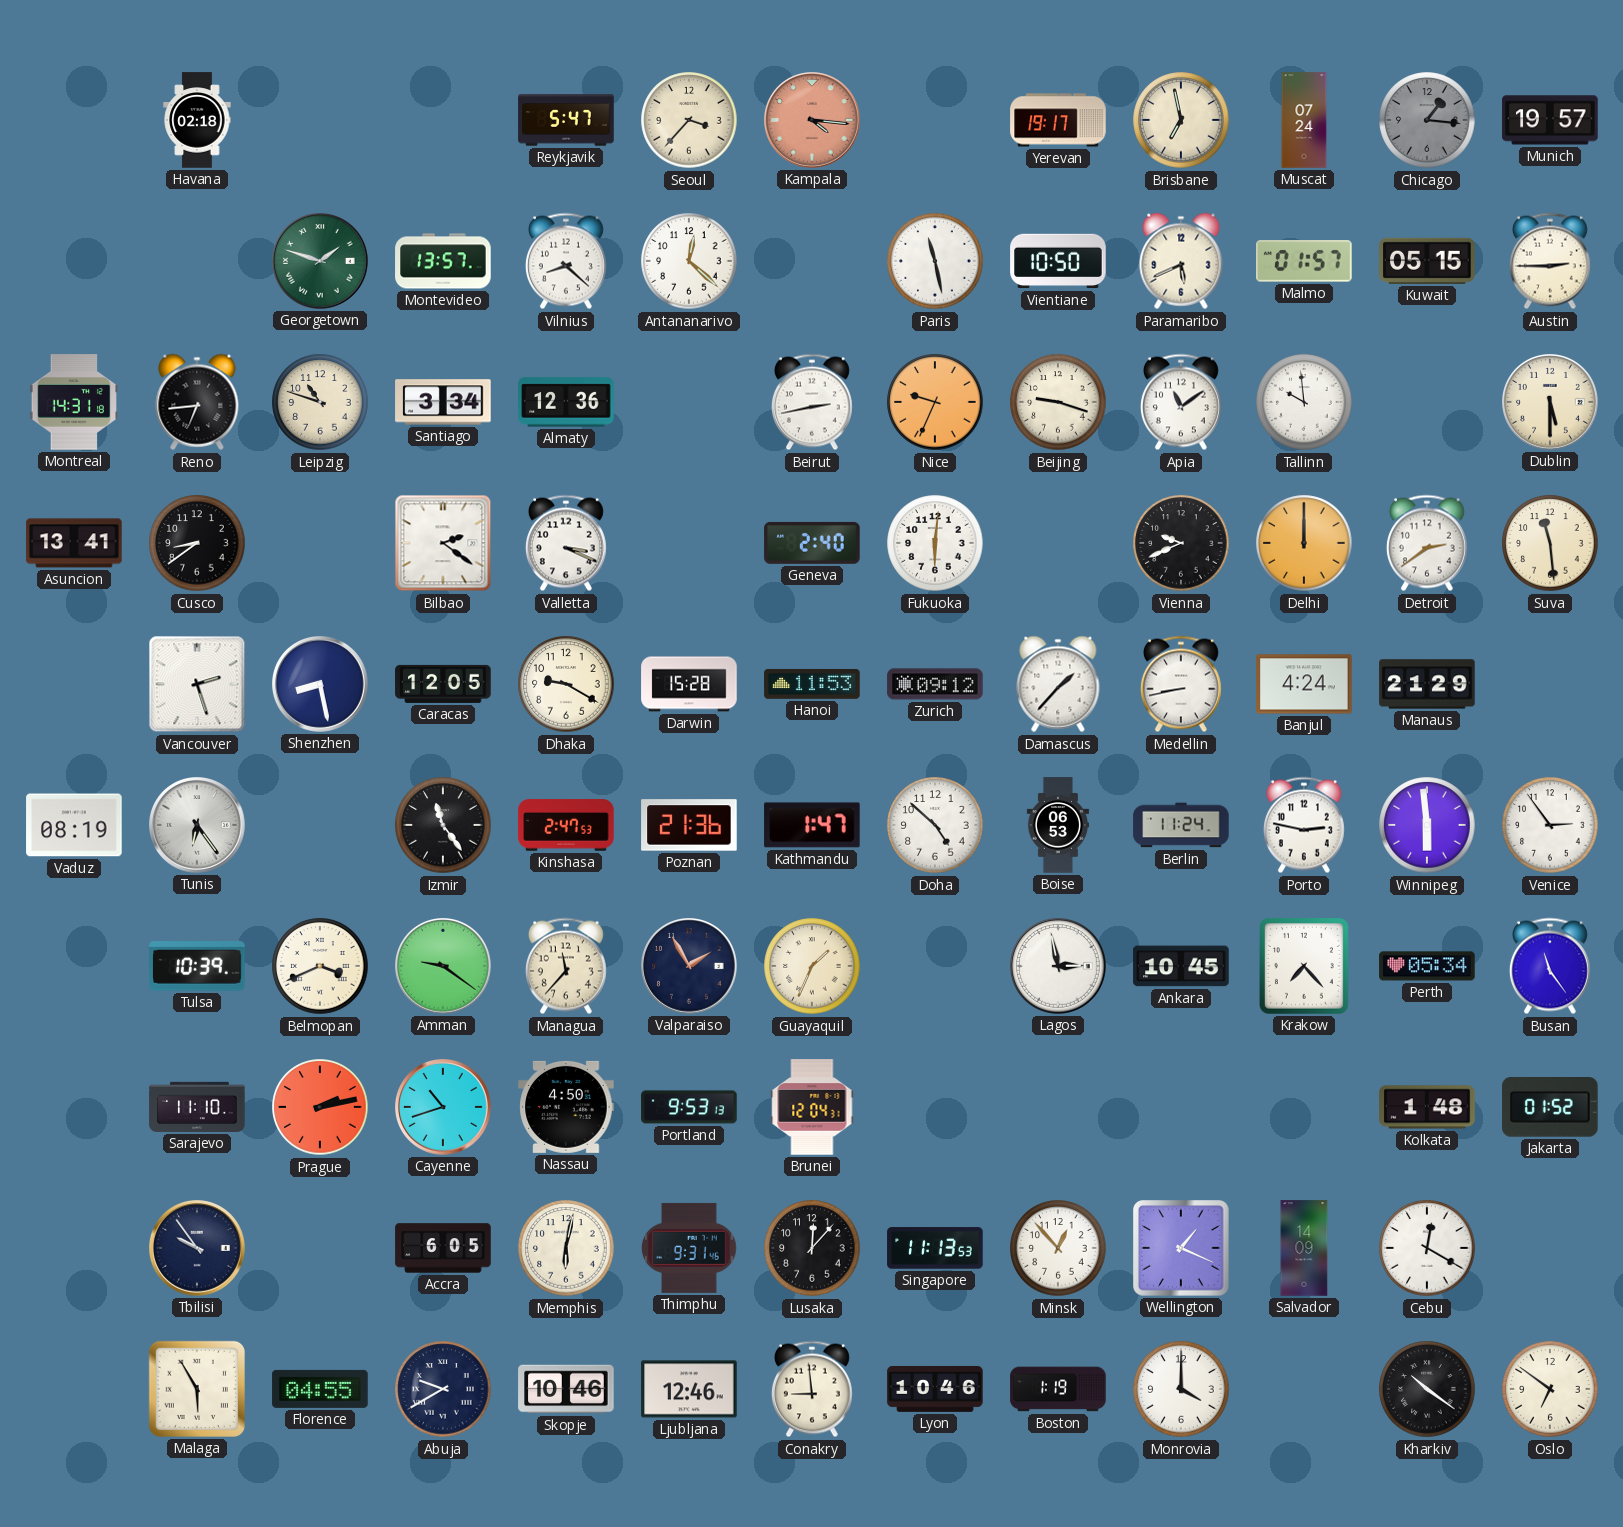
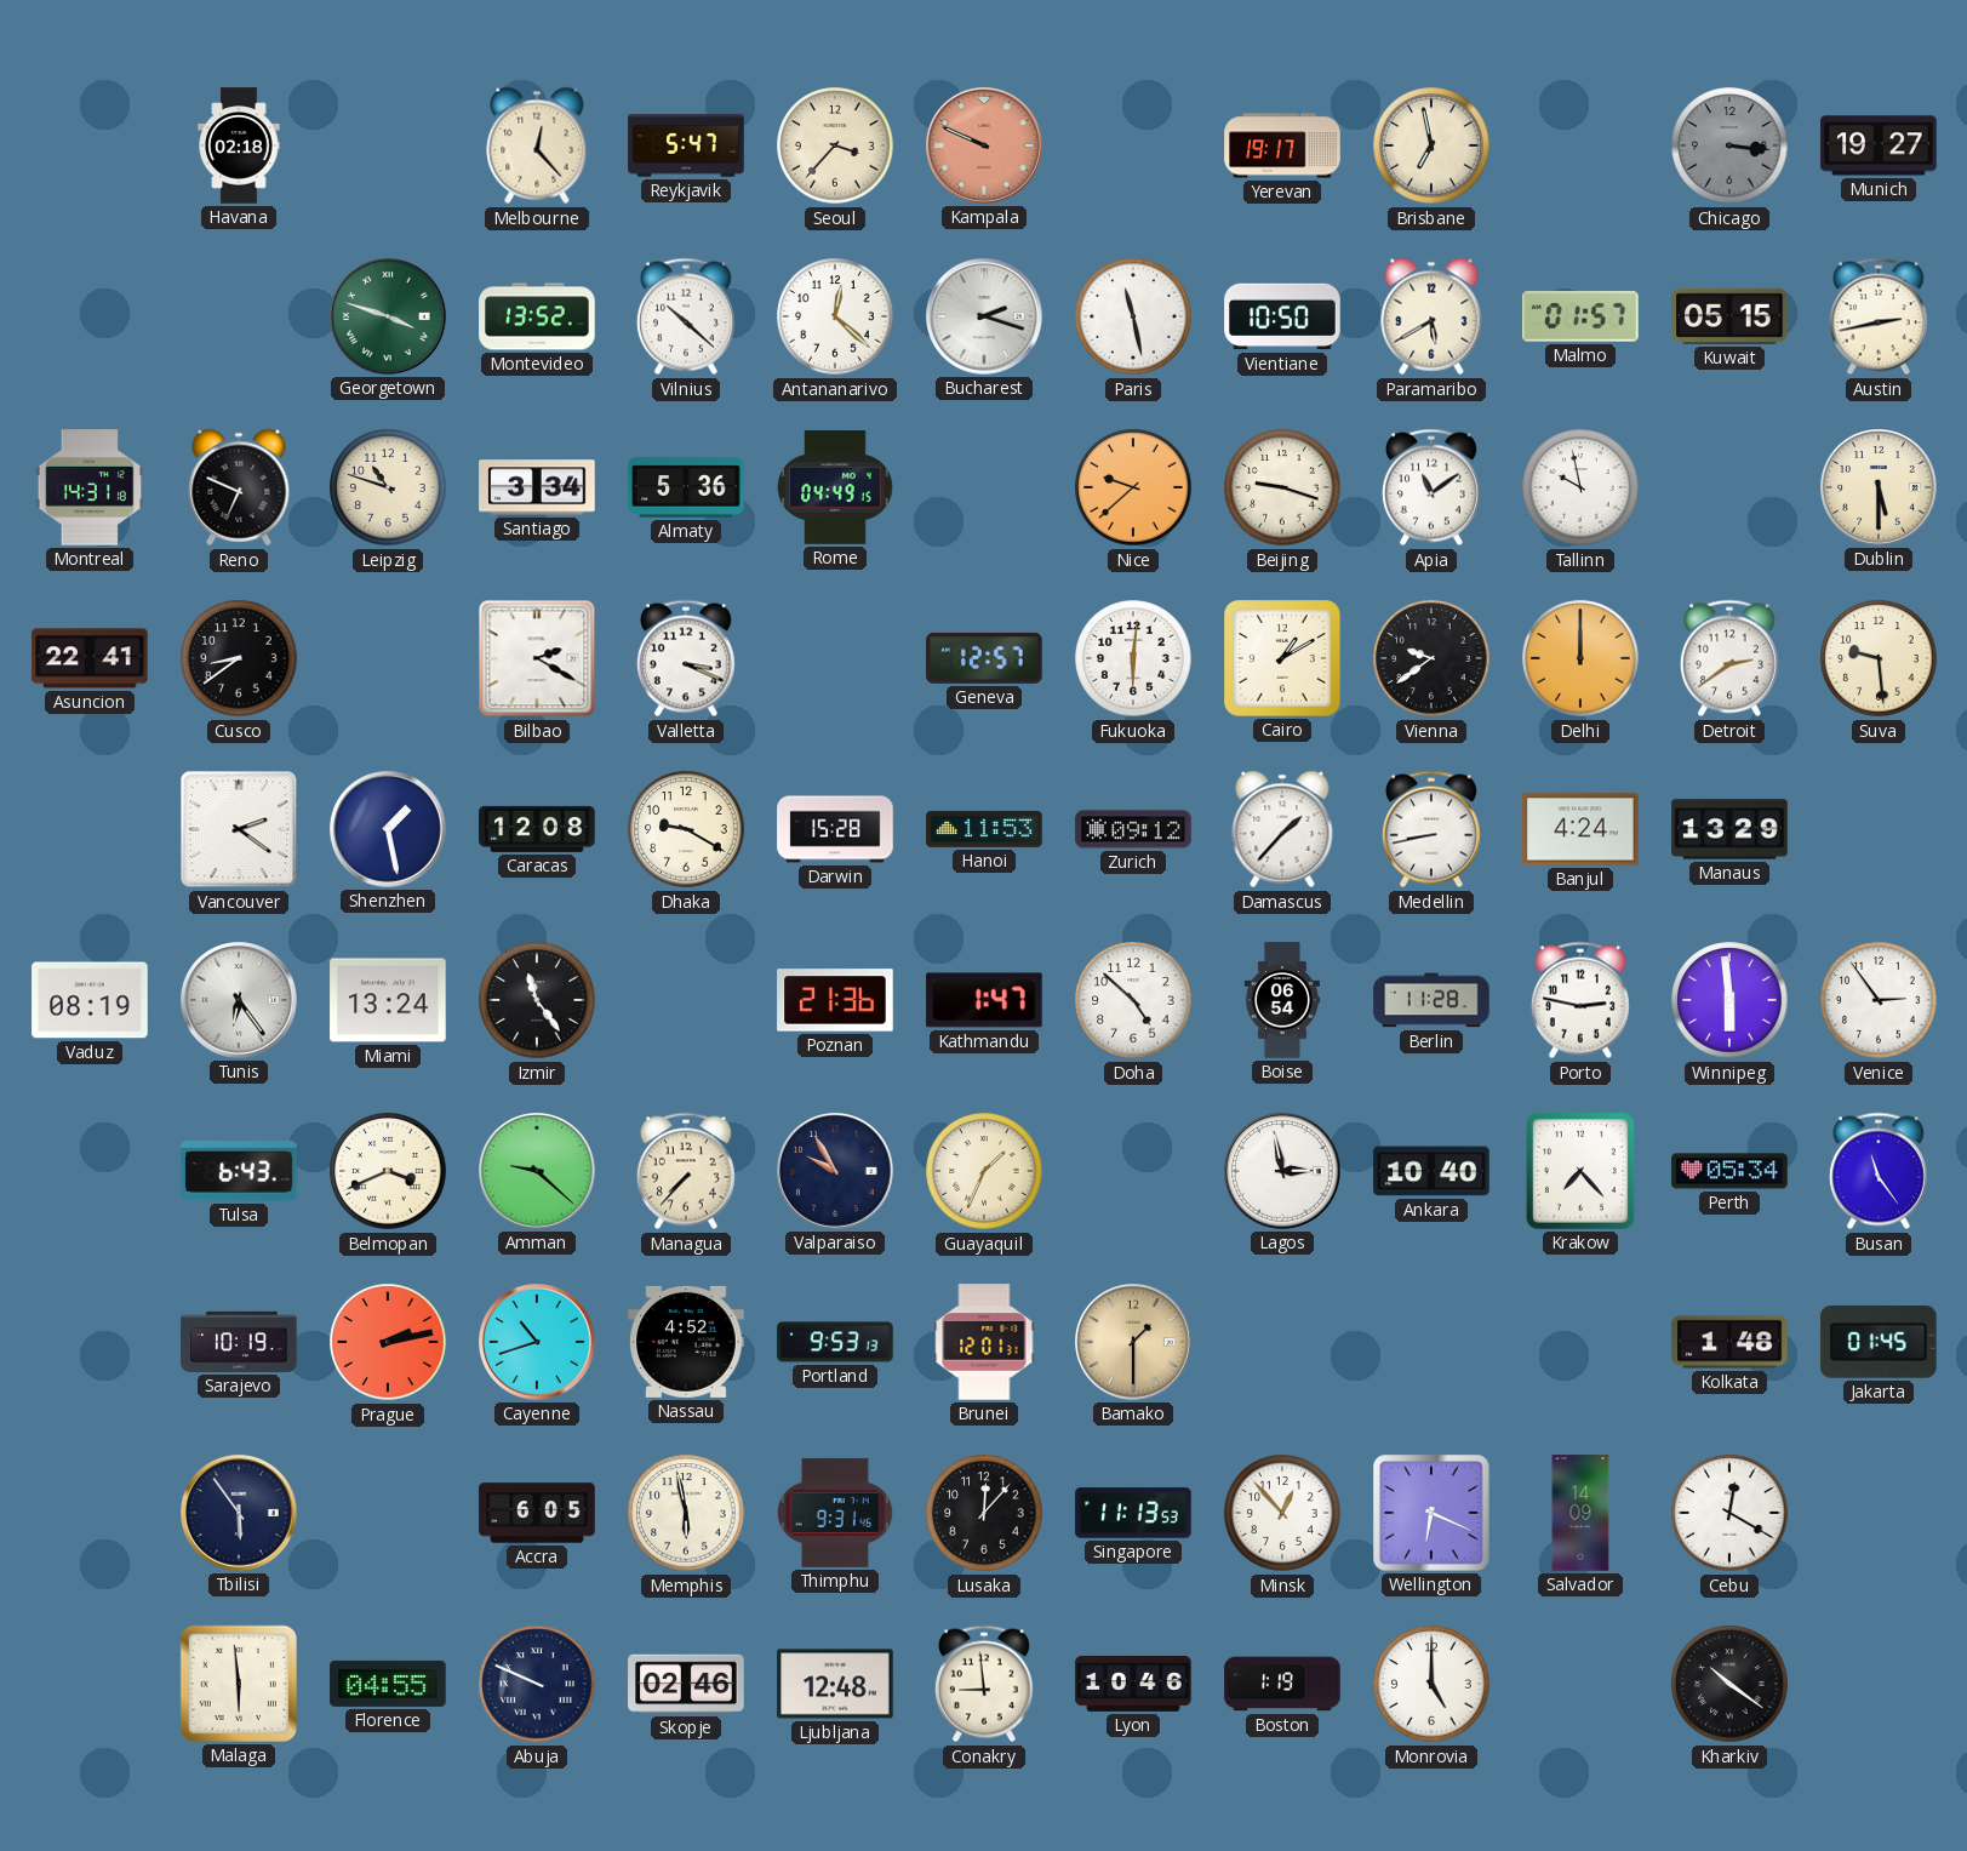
Melbourne: none -> 12:23
Kampala: 4:16 -> 9:49
Muscat: 07:24 -> none
Chicago: 1:16 -> 3:16
Munich: 19:57 -> 19:27
Georgetown: 1:48 -> 3:48
Montevideo: 13:57 -> 13:52
Vilnius: 8:22 -> 10:22
Bucharest: none -> 2:18
Paramaribo: 5:41 -> 5:40
Austin: 2:45 -> 2:43
Reno: 6:44 -> 6:49
Almaty: 12:36 -> 5:36
Rome: none -> 04:49
Beirut: 2:43 -> none
Nice: 9:34 -> 9:38
Tallinn: 9:59 -> 9:58
Asuncion: 13:41 -> 22:41
Bilbao: 2:21 -> 2:20
Geneva: 2:40 -> 12:57
Cairo: none -> 1:10
Vienna: 9:41 -> 9:39
Suva: 11:29 -> 9:29
Vancouver: 2:27 -> 2:21
Shenzhen: 8:28 -> 1:28
Caracas: 12:05 -> 12:08
Manaus: 21:29 -> 13:29
Miami: none -> 13:24
Kinshasa: 2:47 -> none
Boise: 06:53 -> 06:54
Berlin: 11:24 -> 11:28
Tulsa: 10:39 -> 6:43
Amman: 9:21 -> 9:22
Managua: 11:37 -> 7:37
Valparaiso: 1:55 -> 9:55
Ankara: 10:45 -> 10:40
Sarajevo: 11:10 -> 10:19
Nassau: 4:50 -> 4:52
Brunei: 12:04 -> 12:01
Bamako: none -> 1:30
Jakarta: 01:52 -> 01:45
Tbilisi: 9:54 -> 5:54
Memphis: 6:02 -> 5:58
Wellington: 1:19 -> 6:19
Malaga: 5:55 -> 5:59
Abuja: 9:40 -> 9:49
Skopje: 10:46 -> 02:46
Ljubljana: 12:46 -> 12:48
Monrovia: 4:00 -> 5:00
Oslo: 6:51 -> none
